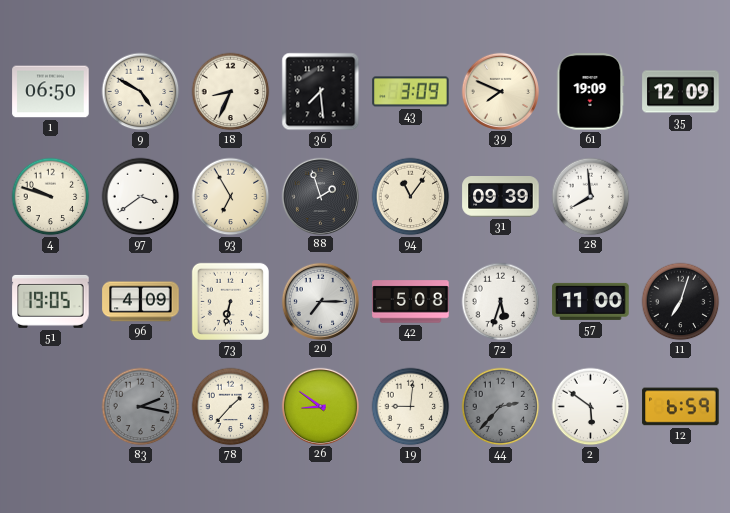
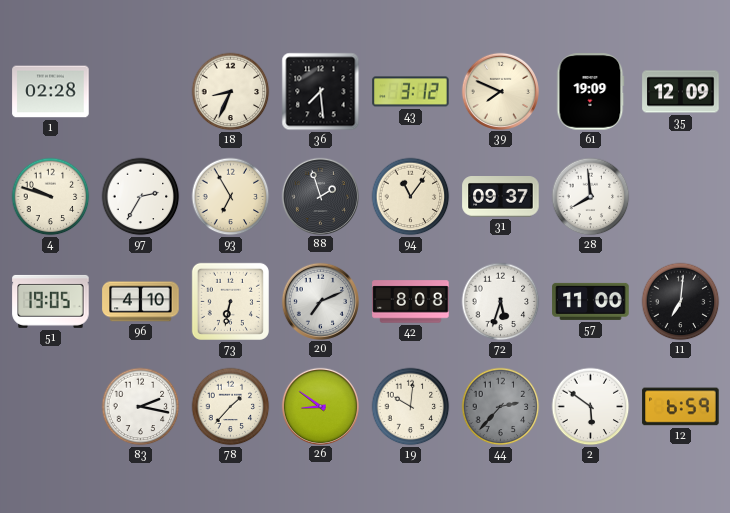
1: 06:50 -> 02:28
9: 4:50 -> none
43: 3:09 -> 3:12
97: 3:39 -> 2:35
31: 09:39 -> 09:37
96: 4:09 -> 4:10
20: 7:15 -> 7:11
42: 5:08 -> 8:08
11: 7:03 -> 7:01
83 dial: grey -> white
19: 9:01 -> 10:01
